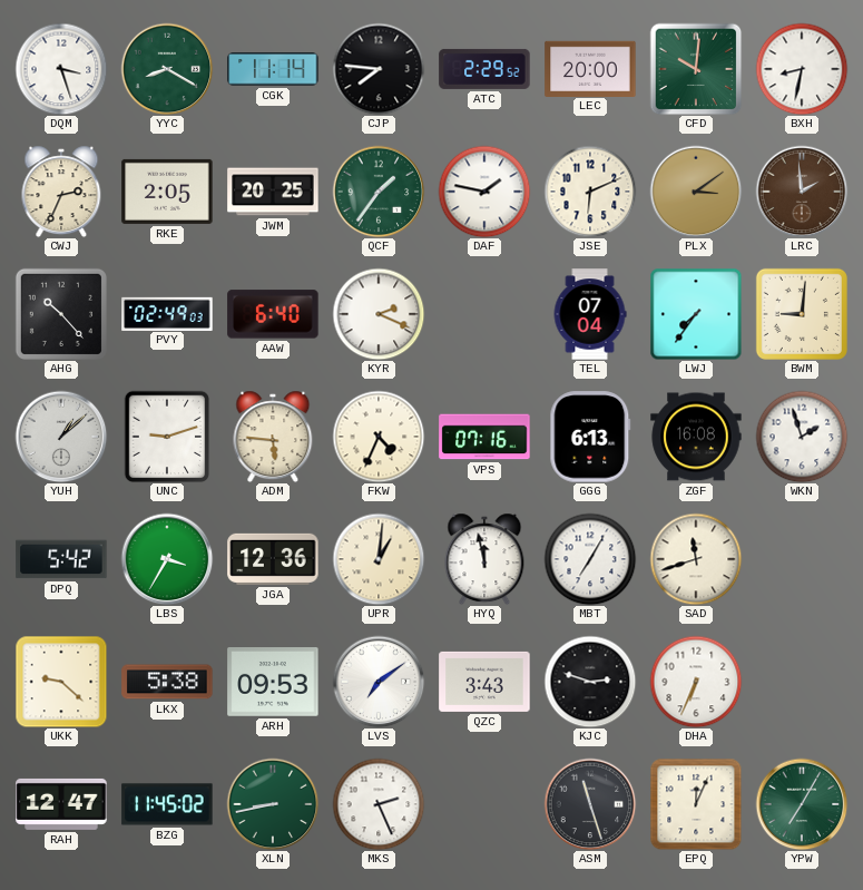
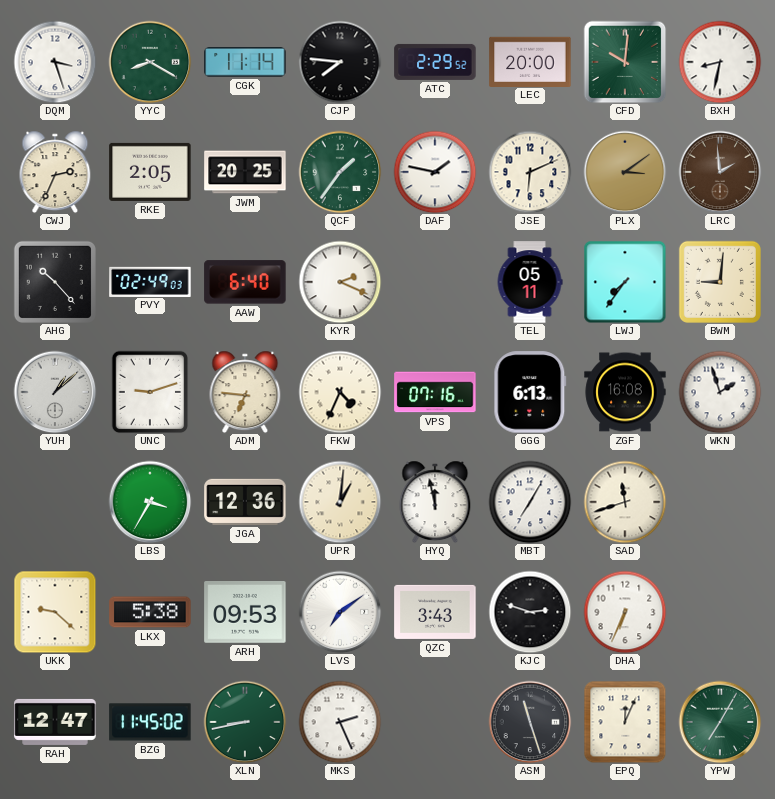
TEL: 07:04 -> 05:11
ADM: 5:46 -> 6:46
DPQ: 5:42 -> none
